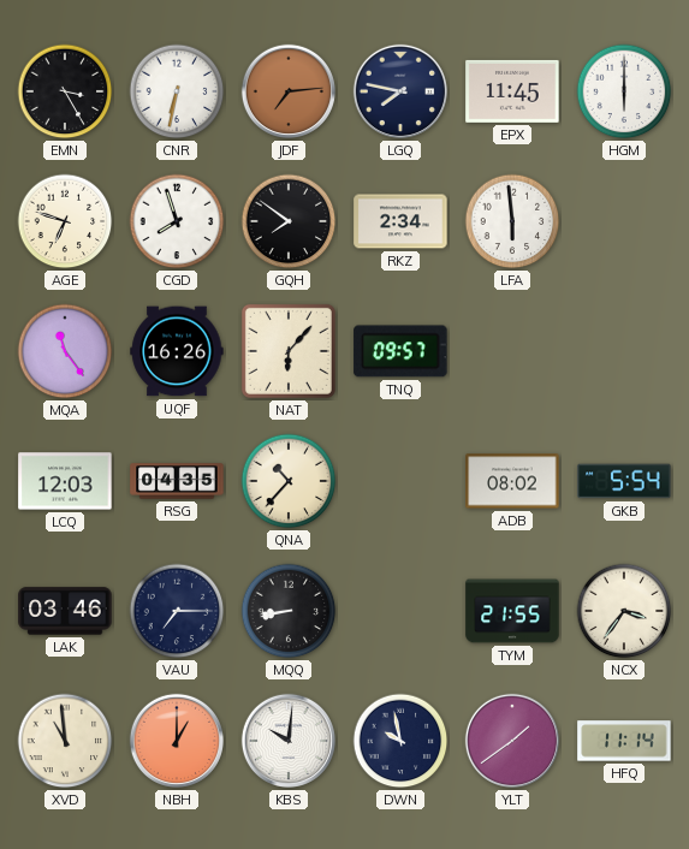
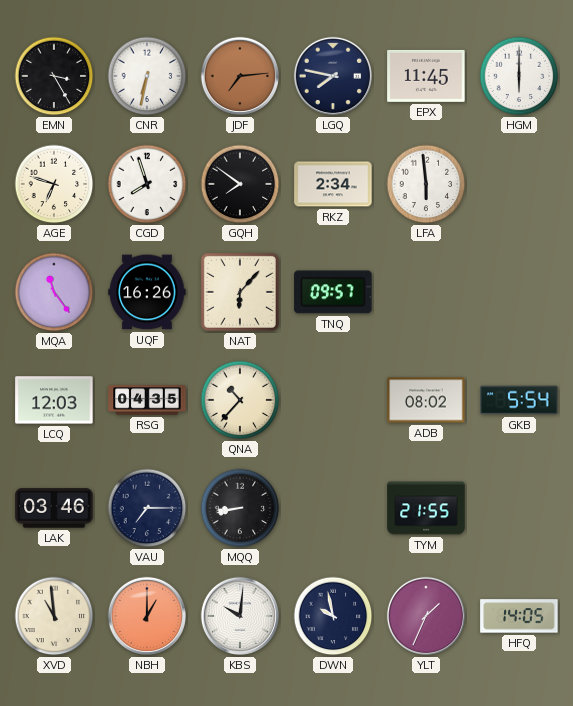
NCX: 3:36 -> none
YLT: 1:39 -> 1:34
HFQ: 11:14 -> 14:05
